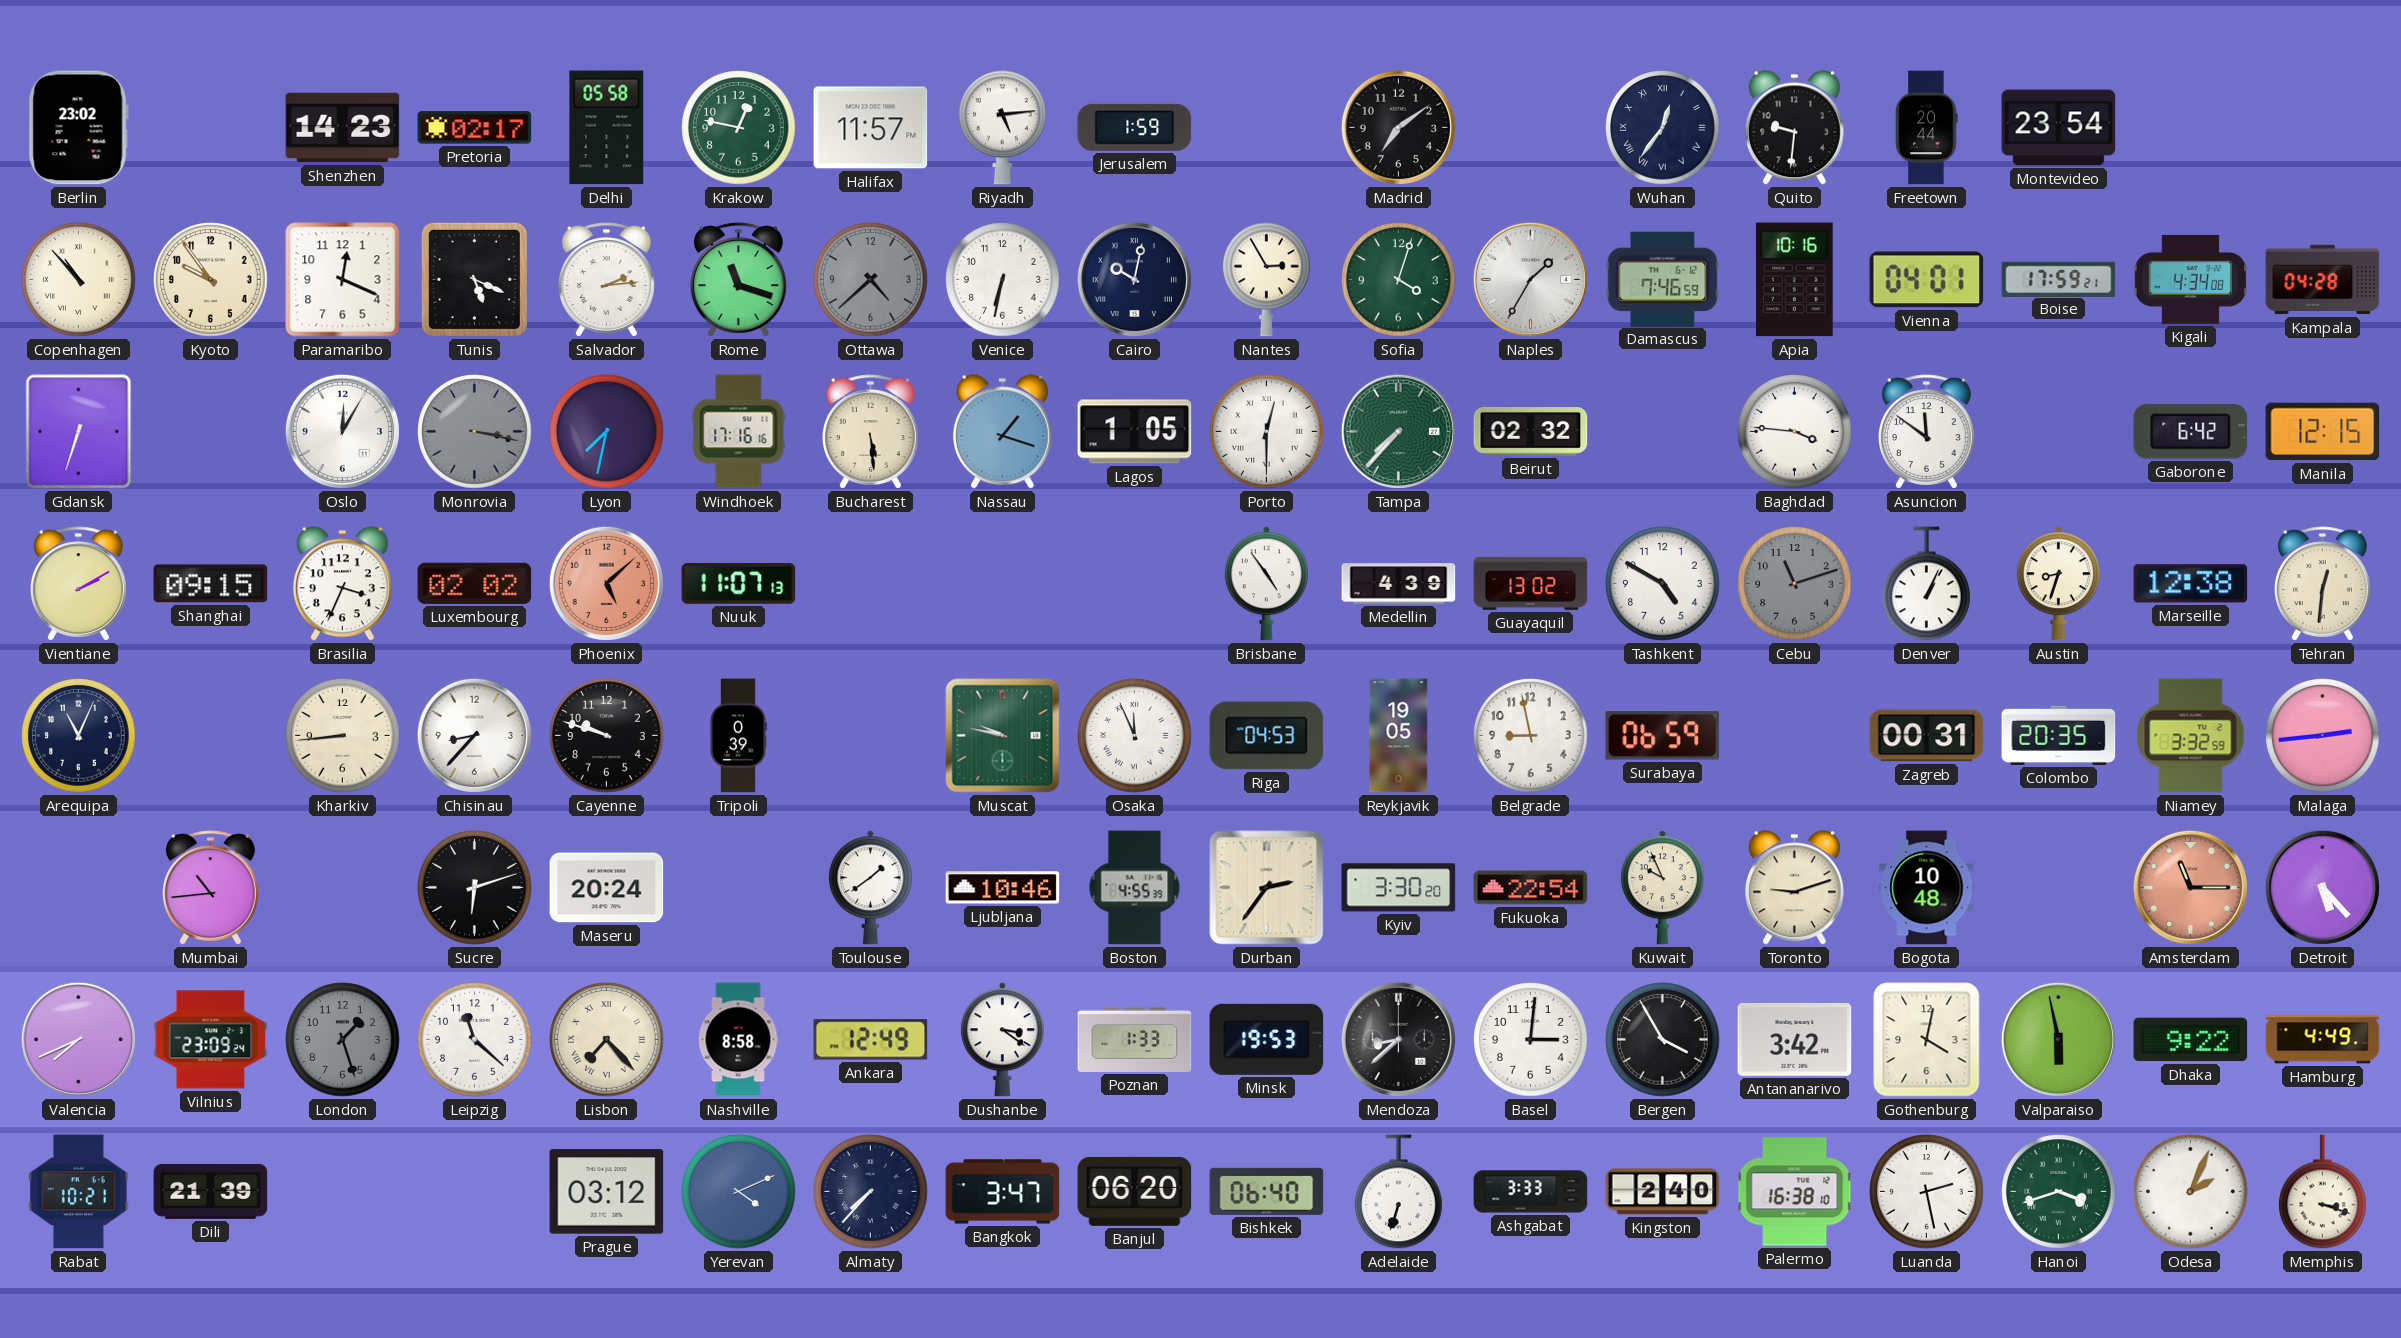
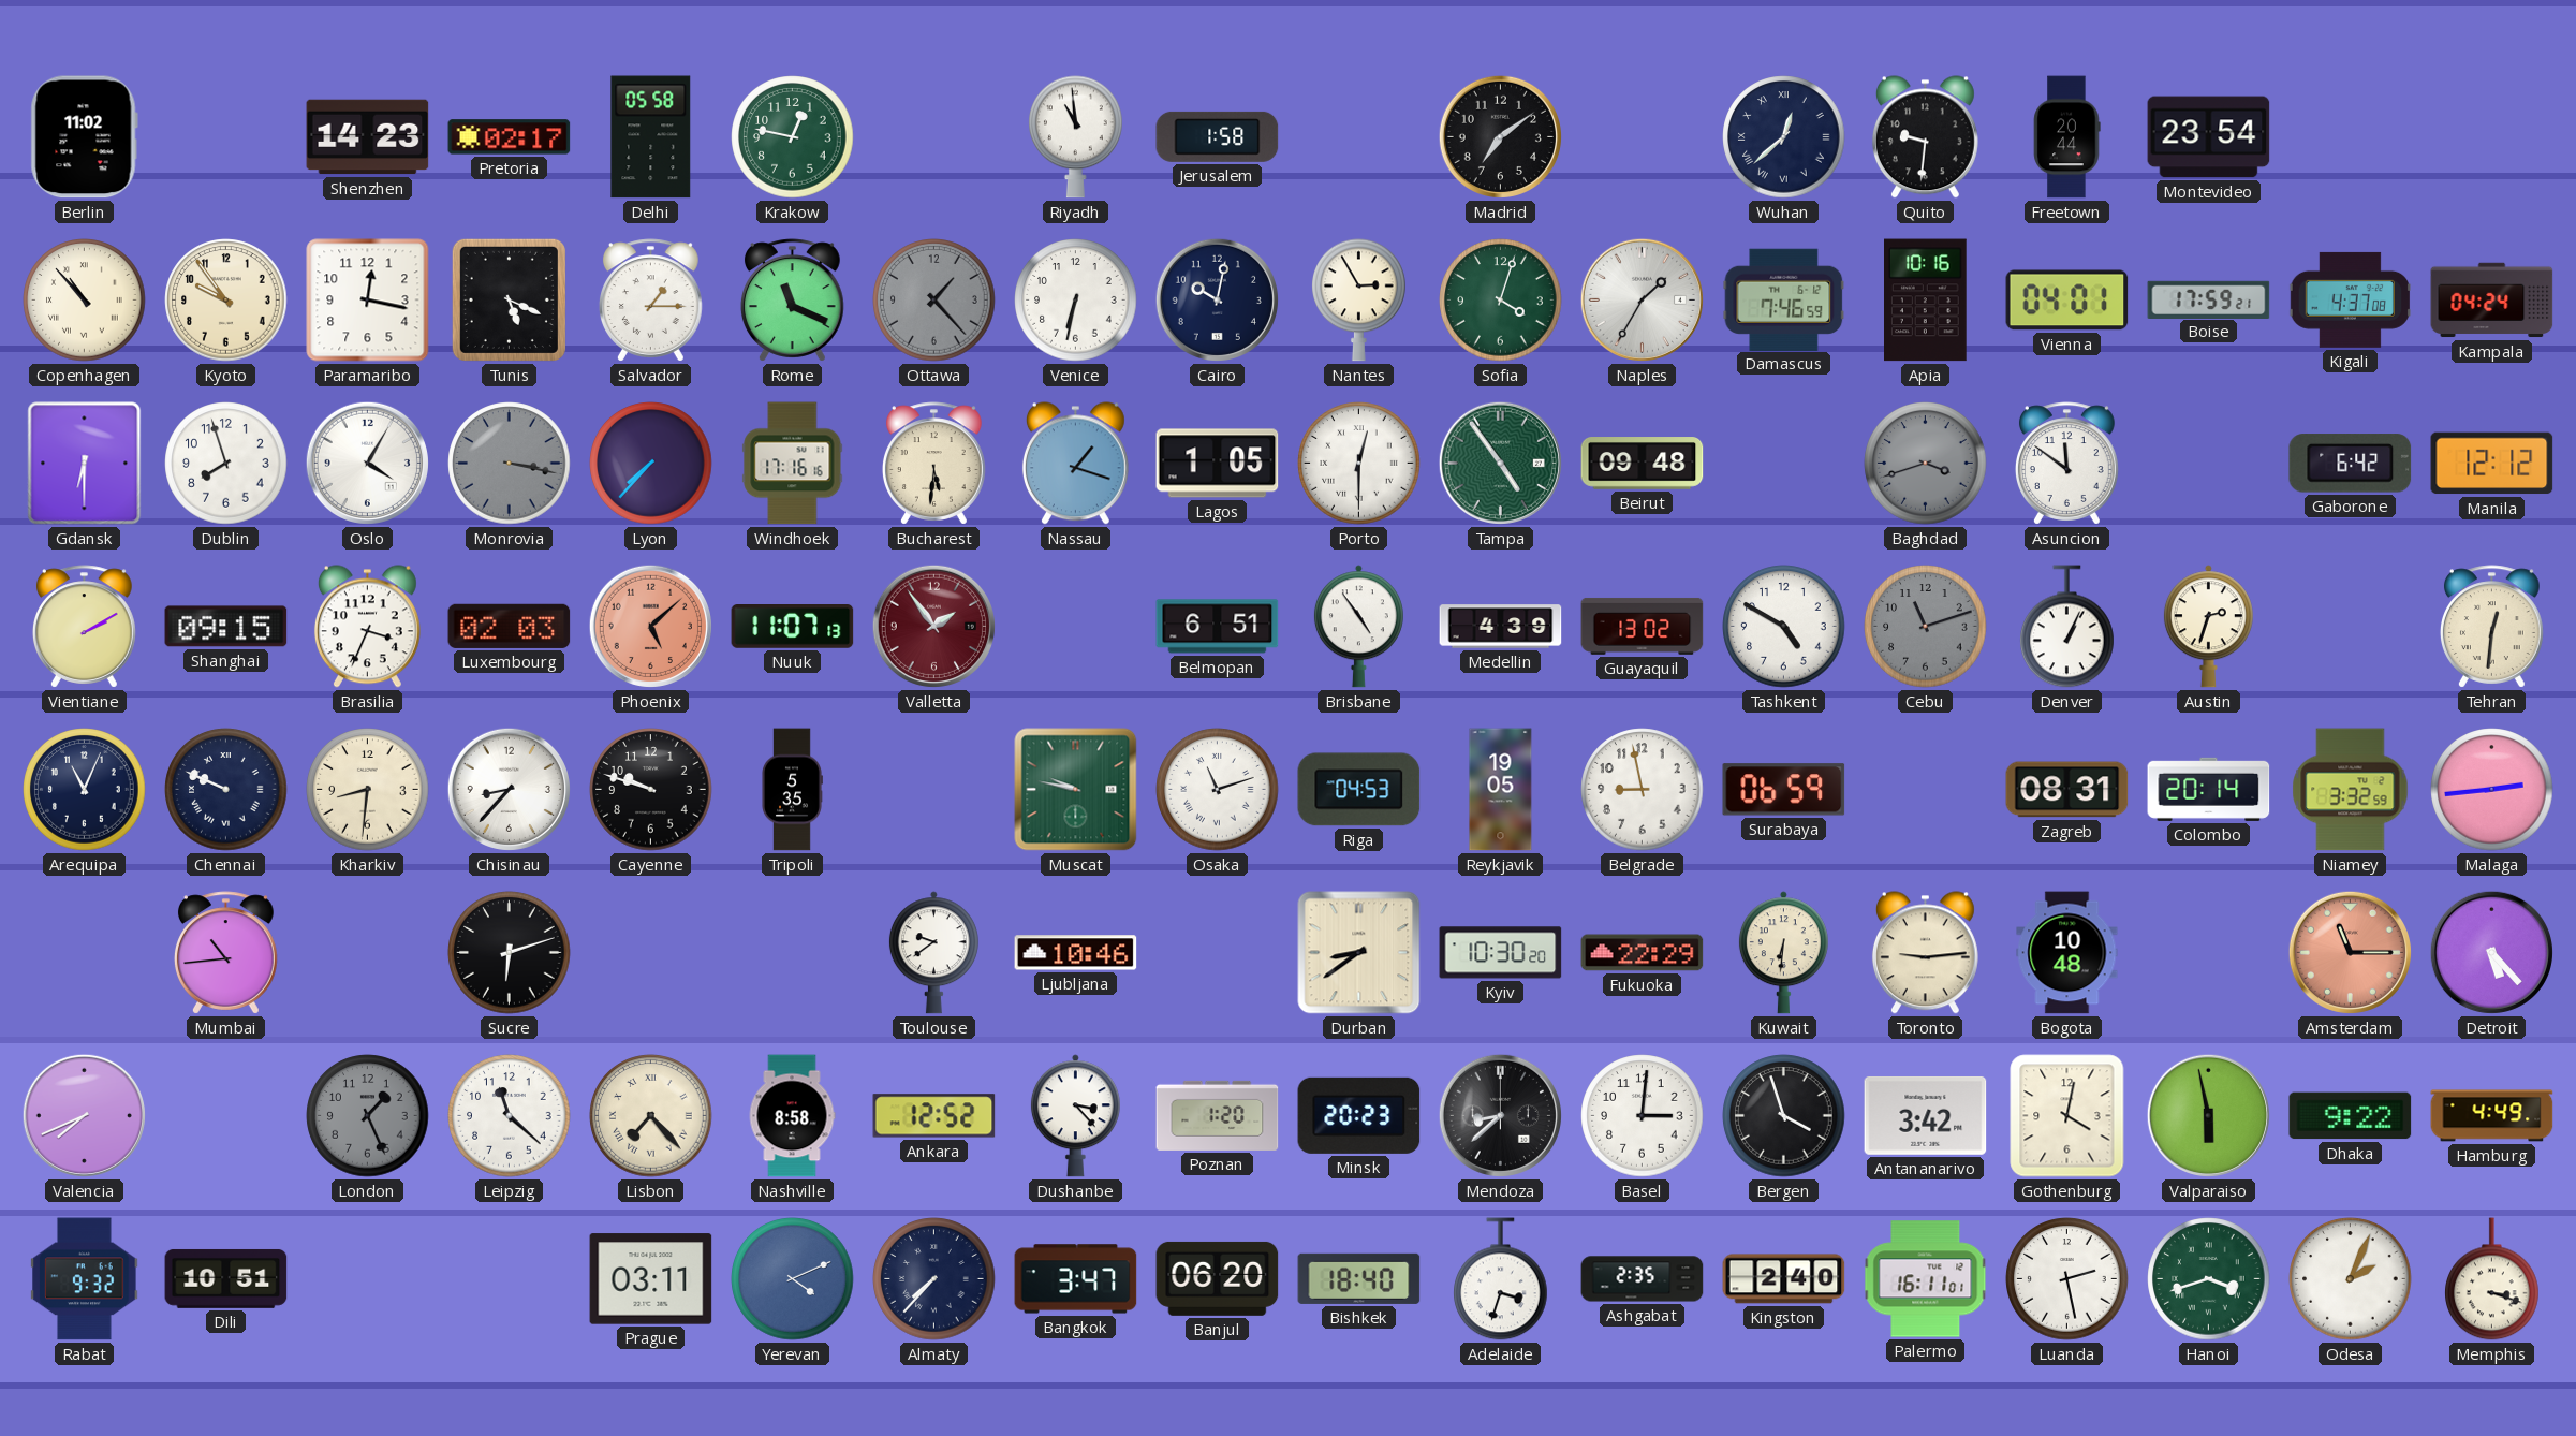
Berlin: 23:02 -> 11:02
Halifax: 11:57 -> none
Riyadh: 5:14 -> 10:59
Jerusalem: 1:59 -> 1:58
Wuhan: 12:36 -> 12:38
Paramaribo: 12:19 -> 12:17
Salvador: 2:14 -> 1:15
Rome: 11:18 -> 11:19
Ottawa: 4:38 -> 1:23
Cairo numerals: Roman -> Arabic
Kigali: 4:34 -> 4:37
Kampala: 04:28 -> 04:24
Gdansk: 6:33 -> 6:30
Dublin: none -> 7:57
Oslo: 12:05 -> 4:05
Lyon: 7:32 -> 7:37
Bucharest: 5:29 -> 5:31
Tampa: 7:37 -> 4:54
Beirut: 02:32 -> 09:48
Baghdad: 3:46 -> 3:42
Baghdad dial: white -> grey
Manila: 12:15 -> 12:12
Luxembourg: 02:02 -> 02:03
Valletta: none -> 1:54
Belmopan: none -> 6:51
Austin: 8:33 -> 2:33
Marseille: 12:38 -> none
Chennai: none -> 9:49
Kharkiv: 8:44 -> 8:31
Tripoli: 0:39 -> 5:35
Osaka: 11:56 -> 11:12
Zagreb: 00:31 -> 08:31
Colombo: 20:35 -> 20:14
Maseru: 20:24 -> none
Toulouse: 1:39 -> 9:39
Boston: 4:55 -> none
Durban: 2:36 -> 8:39
Kyiv: 3:30 -> 10:30
Fukuoka: 22:54 -> 22:29
Kuwait: 9:56 -> 6:31
Toronto: 9:12 -> 9:14
Vilnius: 23:09 -> none
London: 1:27 -> 1:26
Ankara: 12:49 -> 12:52
Dushanbe: 3:21 -> 3:23
Poznan: 1:33 -> 1:20
Minsk: 19:53 -> 20:23
Bergen: 3:55 -> 3:57
Rabat: 10:21 -> 9:32
Dili: 21:39 -> 10:51
Prague: 03:12 -> 03:11
Bishkek: 06:40 -> 18:40
Adelaide: 6:33 -> 3:33
Ashgabat: 3:33 -> 2:35
Palermo: 16:38 -> 16:11
